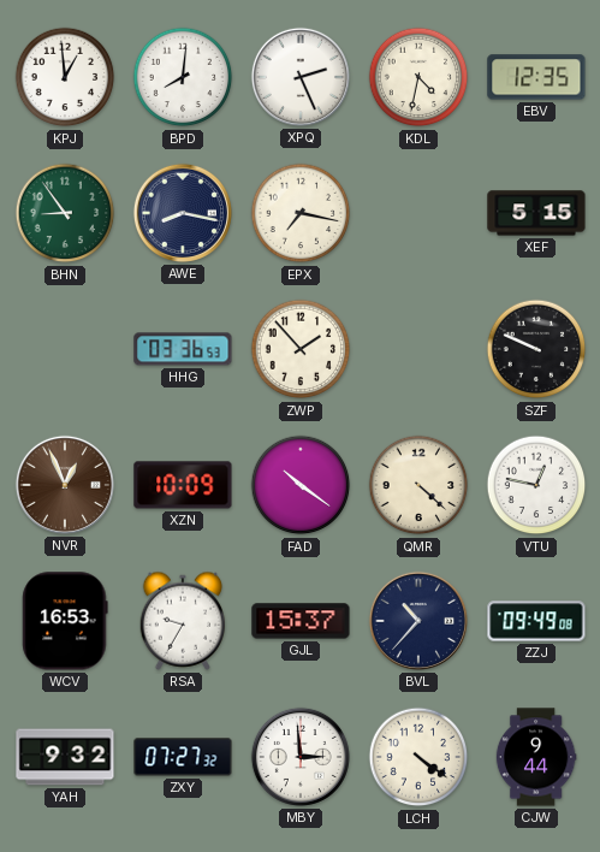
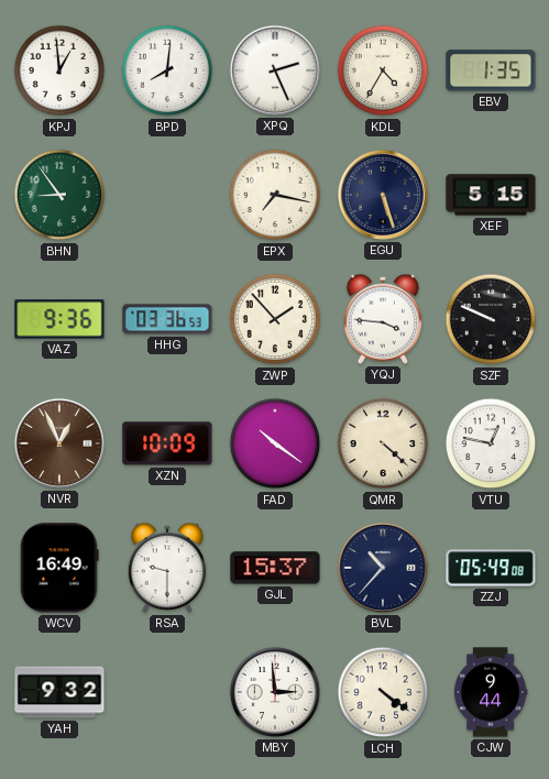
KDL: 4:32 -> 4:35
EBV: 12:35 -> 1:35
AWE: 8:17 -> none
EGU: none -> 5:27
VAZ: none -> 9:36
YQJ: none -> 3:46
WCV: 16:53 -> 16:49
RSA: 9:35 -> 9:30
ZZJ: 09:49 -> 05:49
ZXY: 07:27 -> none
